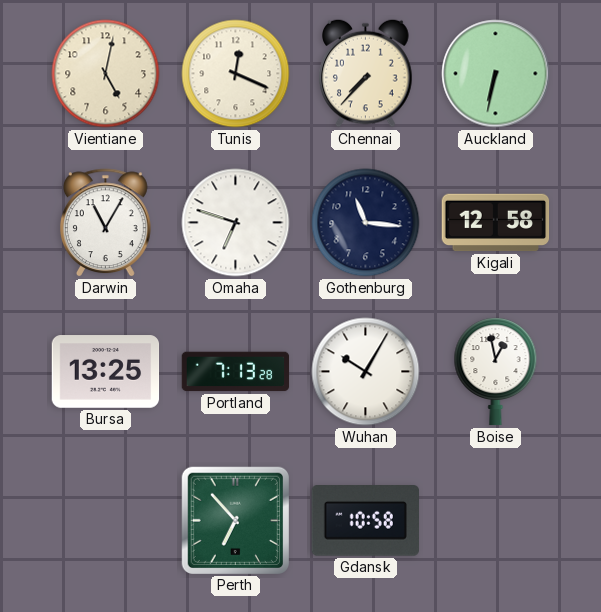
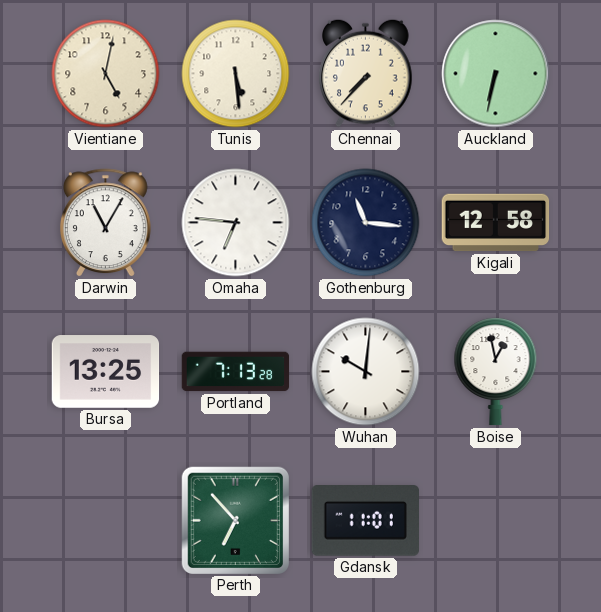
Tunis: 12:19 -> 5:29
Omaha: 6:48 -> 6:46
Wuhan: 10:05 -> 10:01
Gdansk: 10:58 -> 11:01
